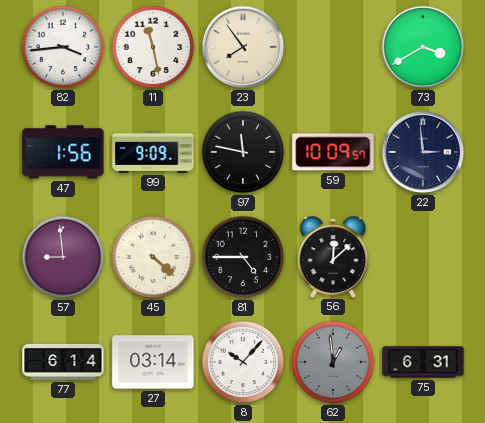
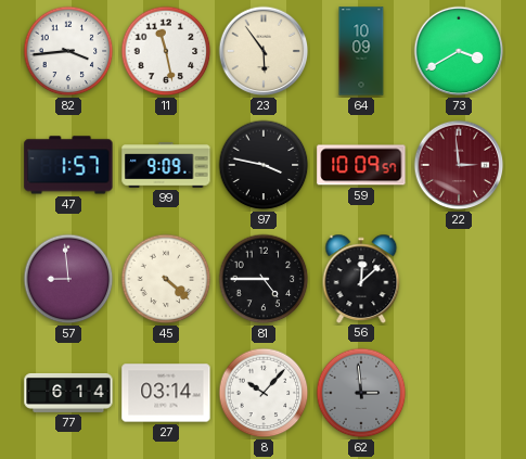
23: 7:54 -> 5:54
64: none -> 10:09
47: 1:56 -> 1:57
97: 11:47 -> 3:47
22 dial: navy -> burgundy
62: 12:59 -> 2:59
75: 6:31 -> none
